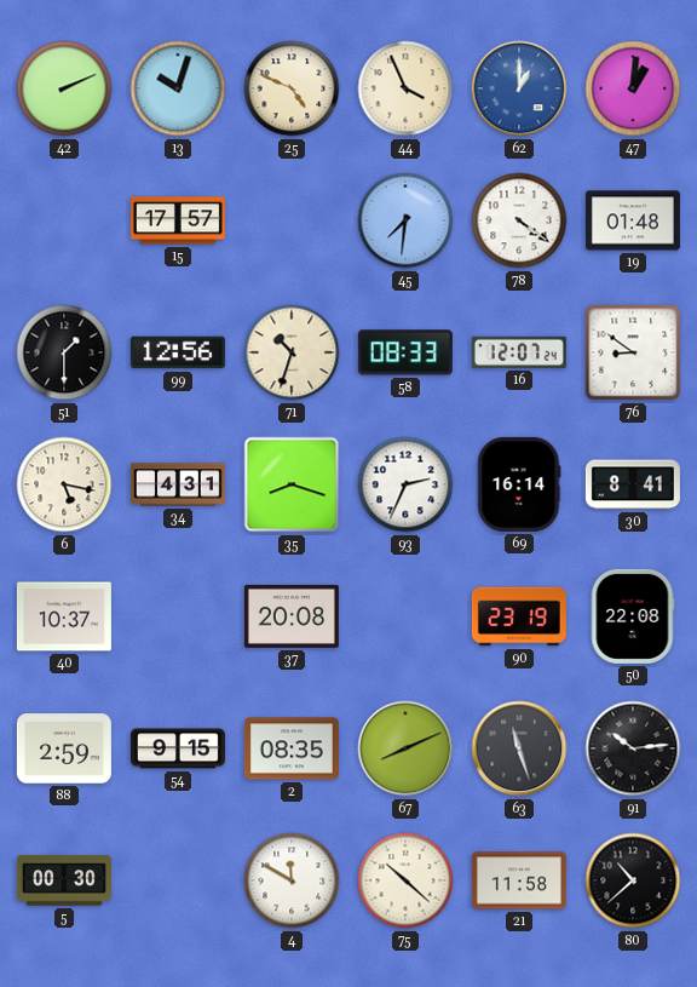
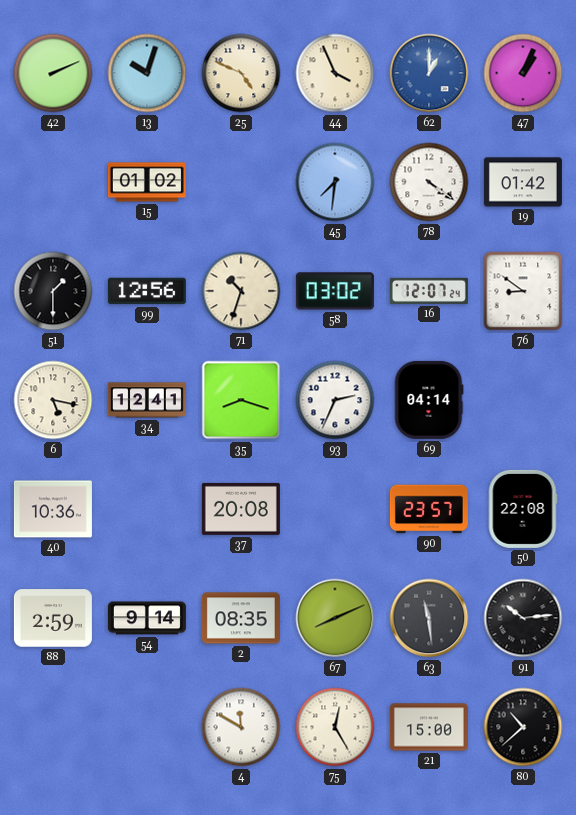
47: 1:01 -> 1:04
15: 17:57 -> 01:02
19: 01:48 -> 01:42
58: 08:33 -> 03:02
34: 4:31 -> 12:41
69: 16:14 -> 04:14
30: 8:41 -> none
40: 10:37 -> 10:36
90: 23:19 -> 23:57
54: 9:15 -> 9:14
63: 11:27 -> 11:29
5: 00:30 -> none
75: 10:22 -> 12:25
21: 11:58 -> 15:00
